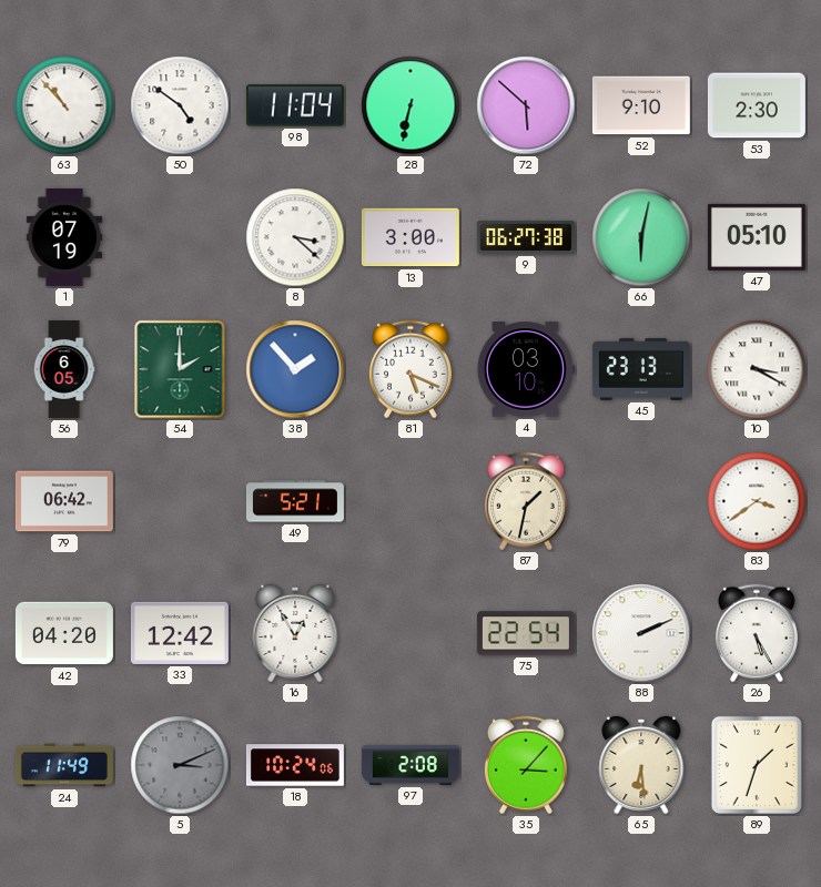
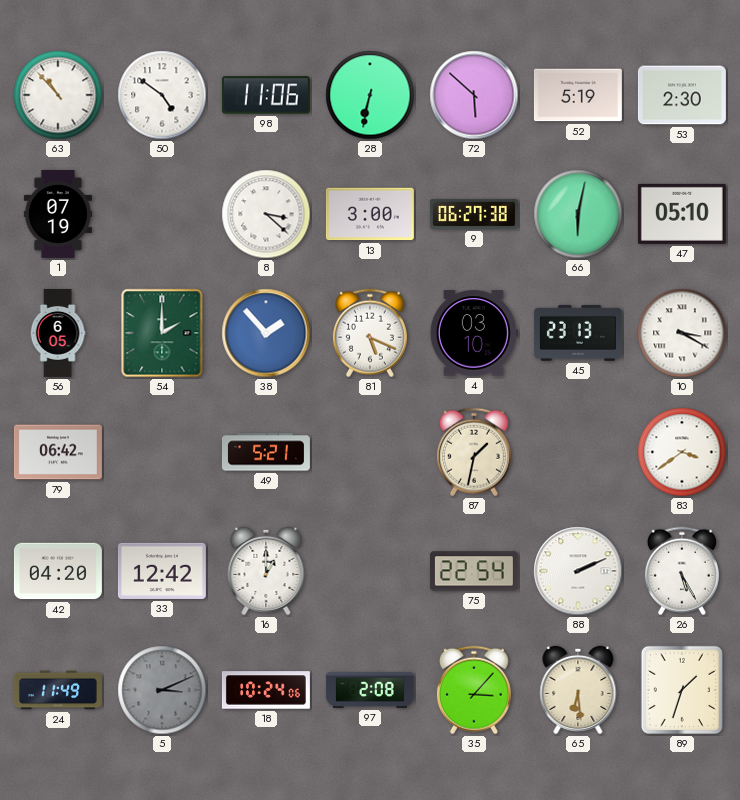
98: 11:04 -> 11:06
52: 9:10 -> 5:19
16: 12:55 -> 1:00
